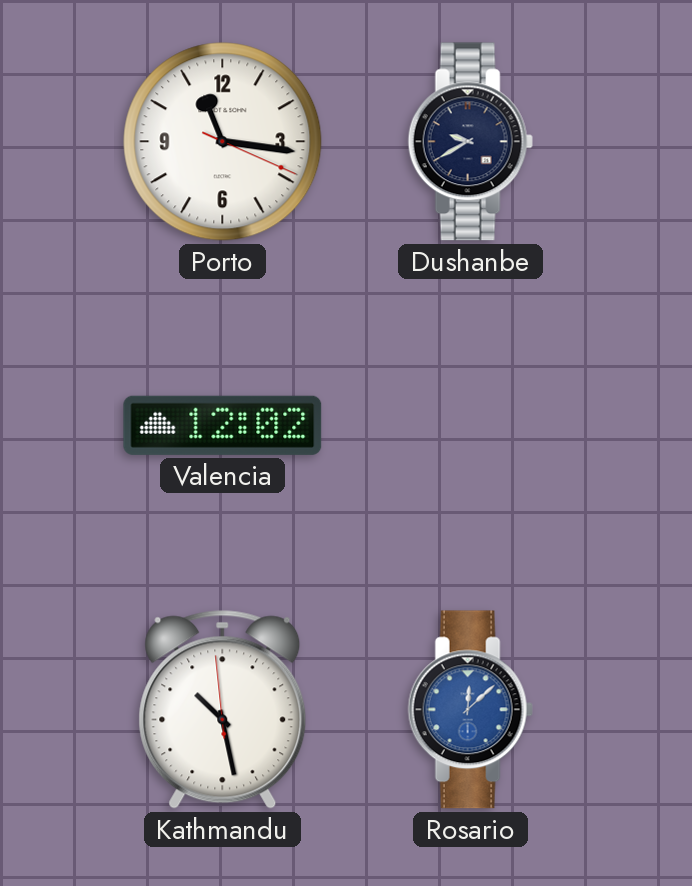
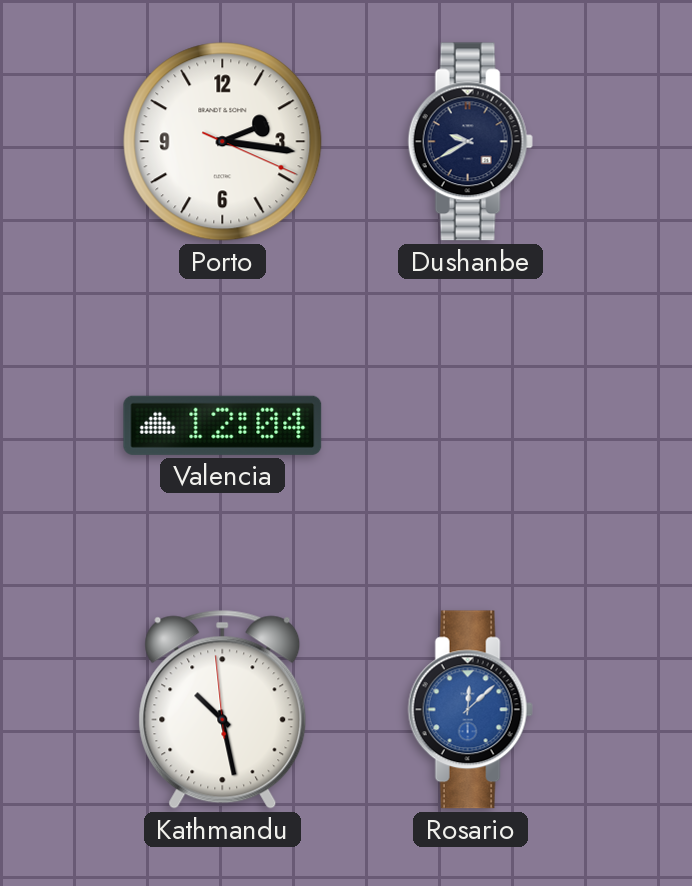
Porto: 11:16 -> 2:16
Valencia: 12:02 -> 12:04
